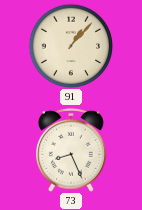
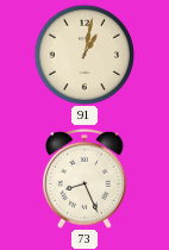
91: 1:07 -> 1:02
